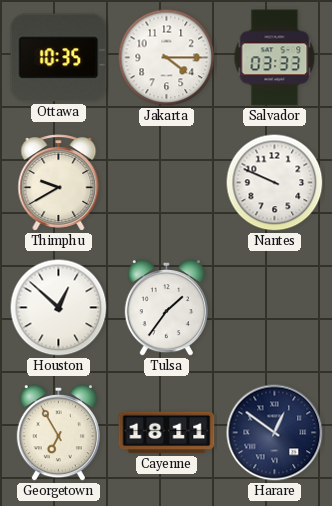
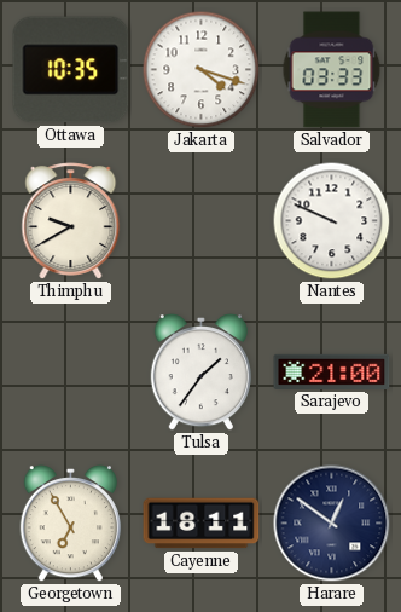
Jakarta: 4:15 -> 4:18
Houston: 12:52 -> none
Sarajevo: none -> 21:00
